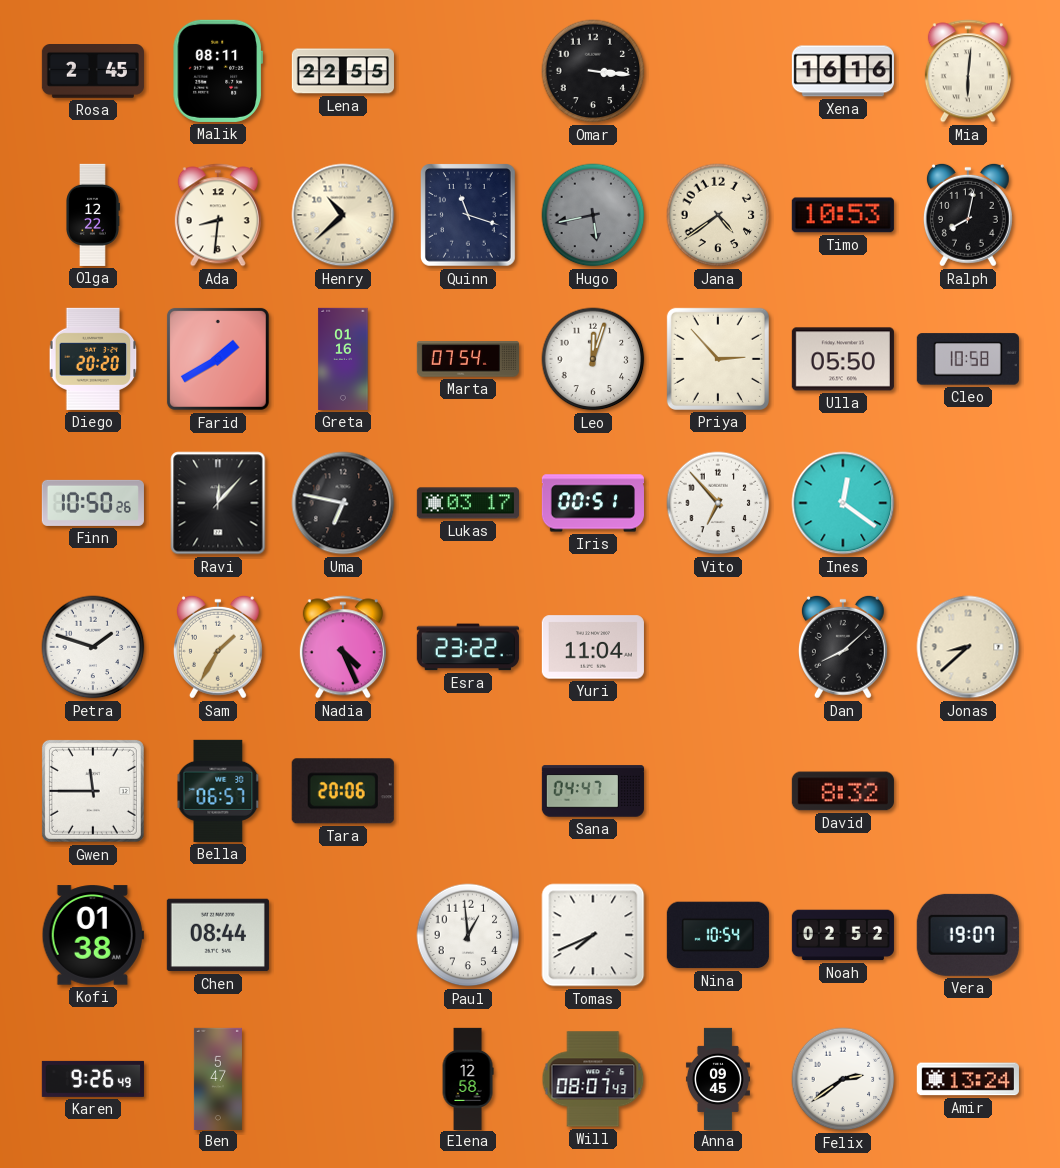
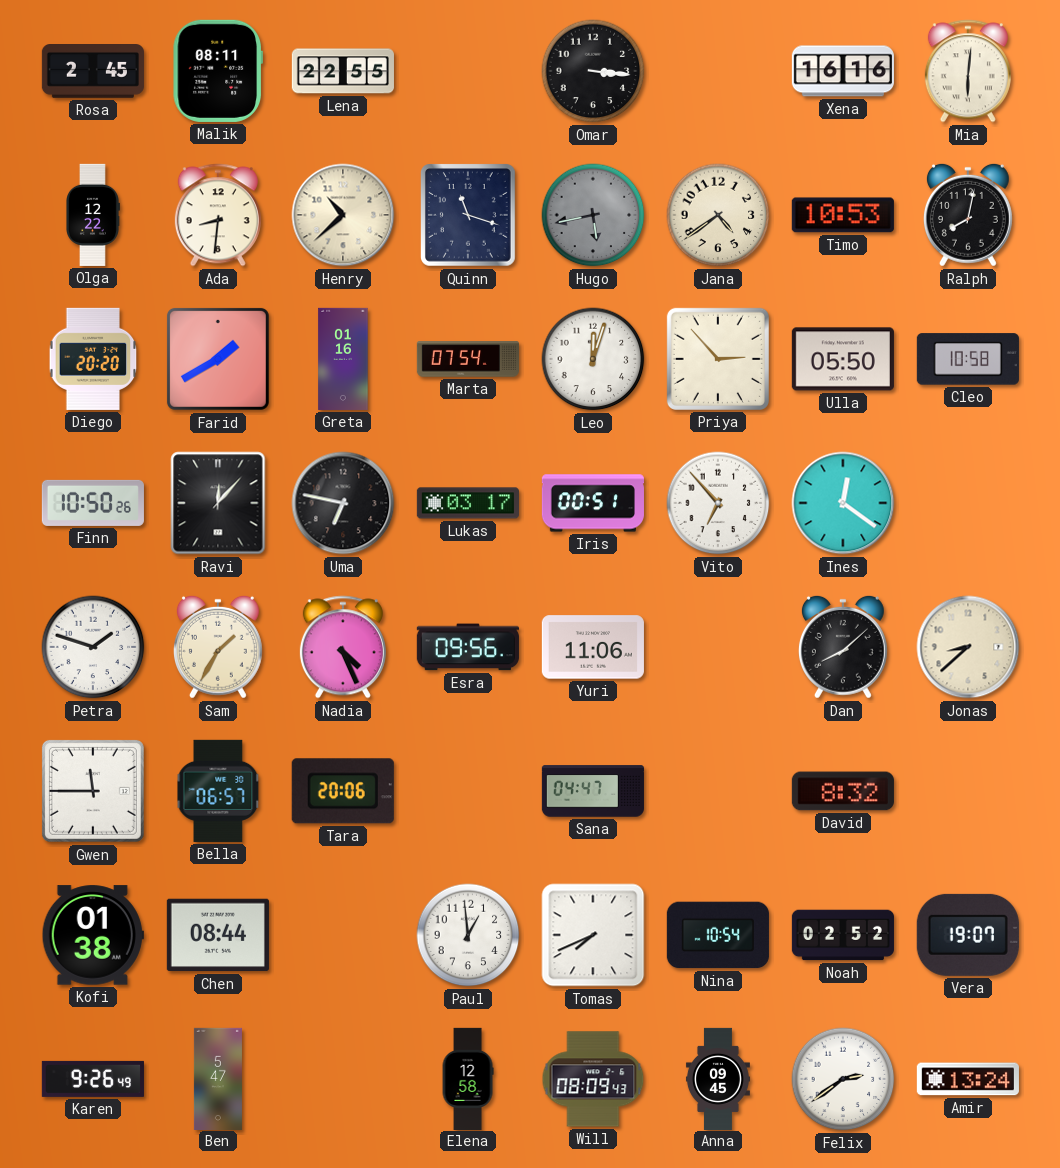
Esra: 23:22 -> 09:56
Yuri: 11:04 -> 11:06
Will: 08:07 -> 08:09
